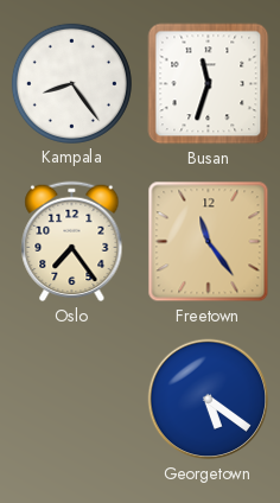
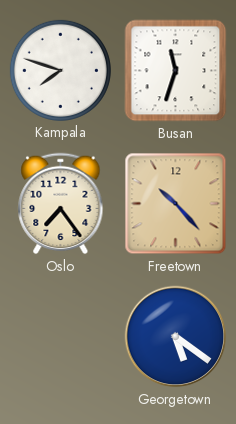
Kampala: 8:24 -> 7:48
Freetown: 11:24 -> 10:23
